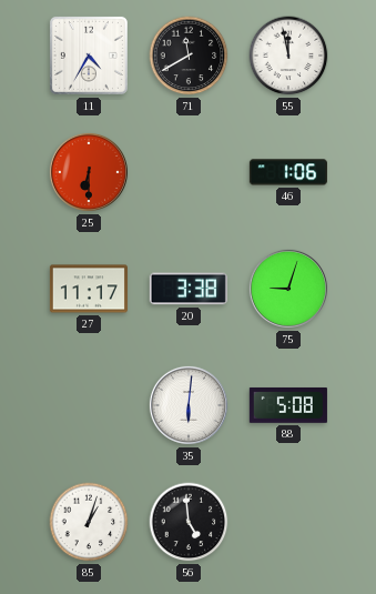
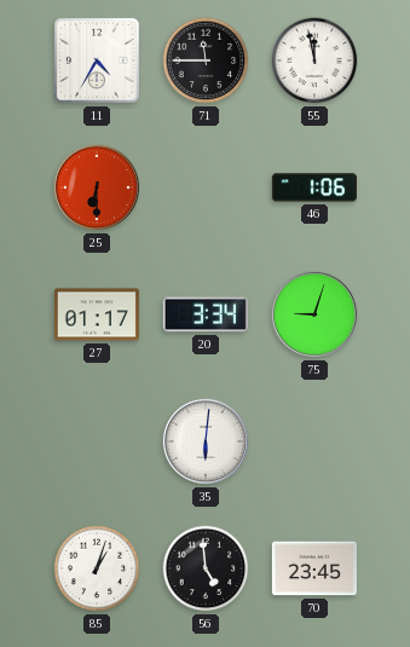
71: 11:40 -> 11:45
27: 11:17 -> 01:17
20: 3:38 -> 3:34
88: 5:08 -> none
70: none -> 23:45
